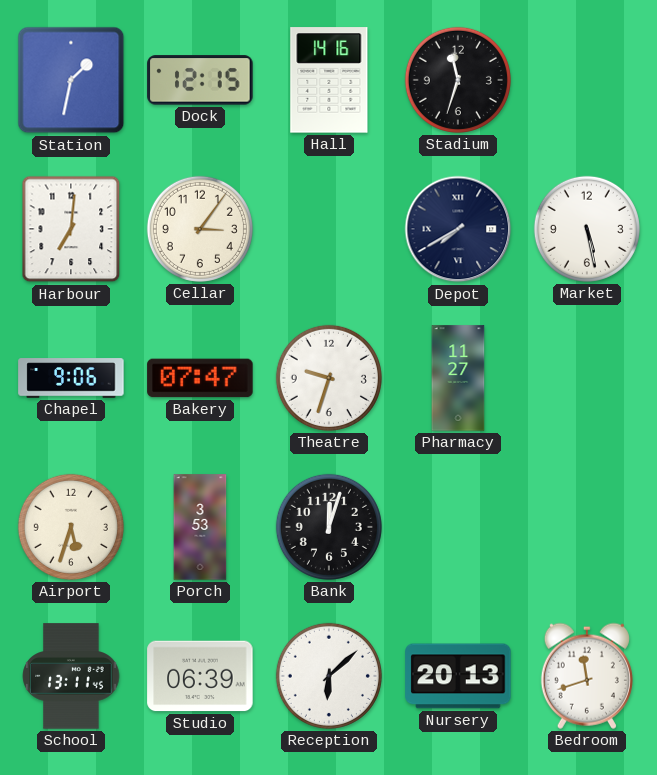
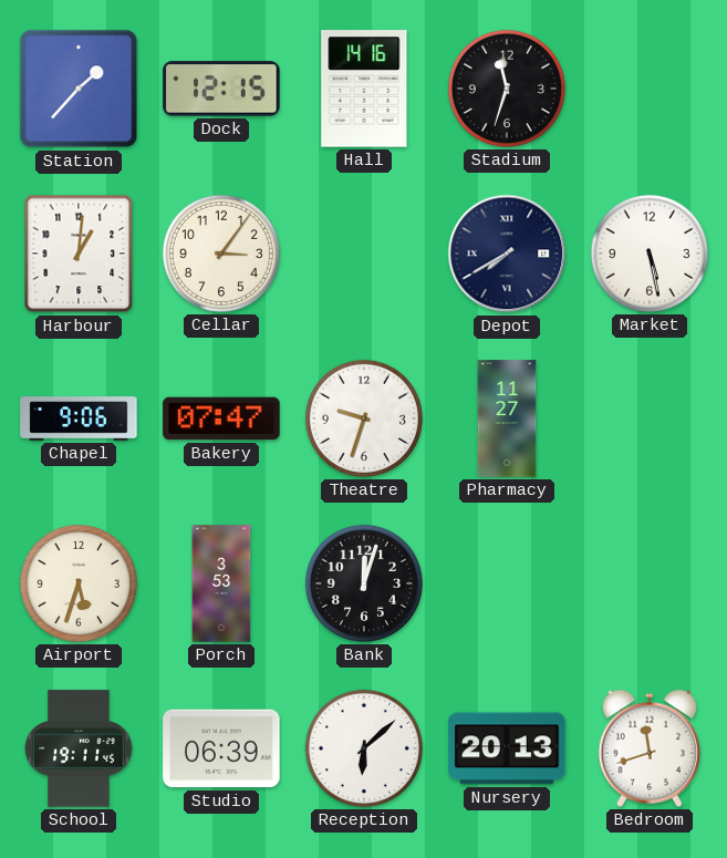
Station: 1:32 -> 1:37
Harbour: 7:01 -> 1:01
School: 13:11 -> 19:11
